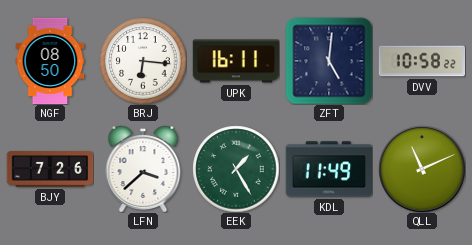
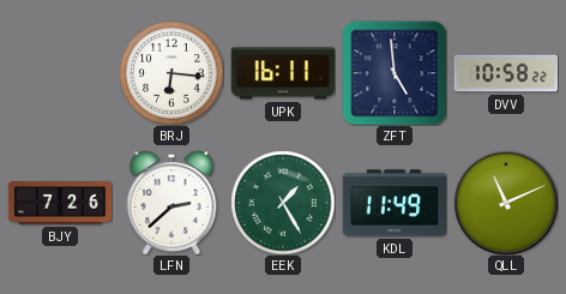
NGF: 08:50 -> none
ZFT: 5:01 -> 4:59
LFN: 3:38 -> 2:38
